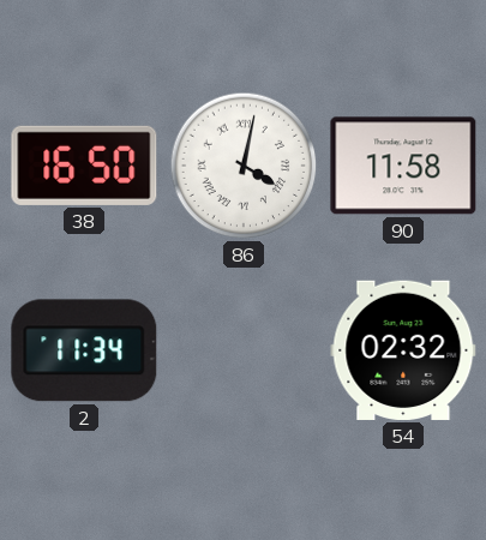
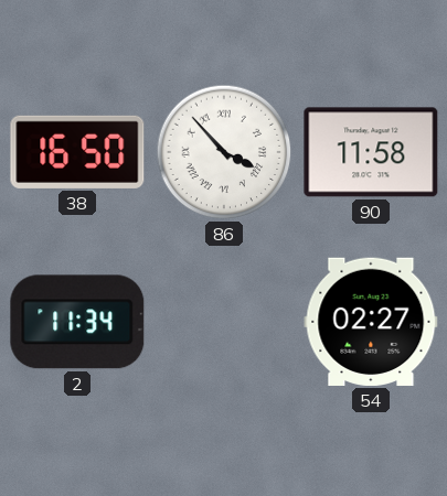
86: 4:02 -> 3:53
54: 02:32 -> 02:27
